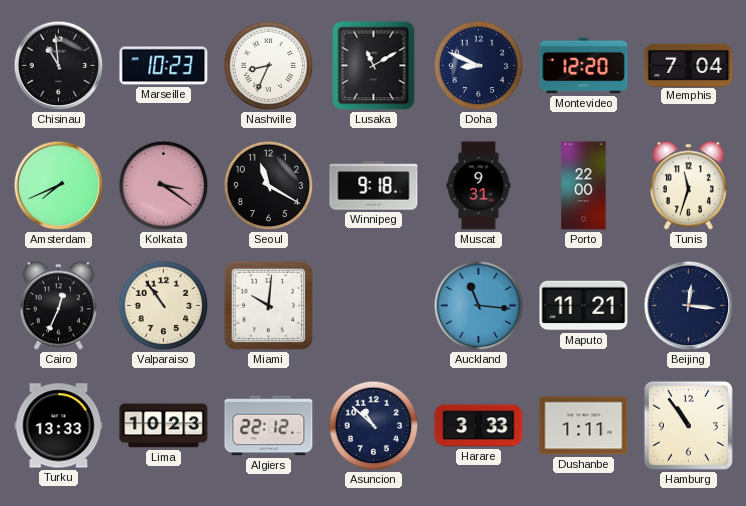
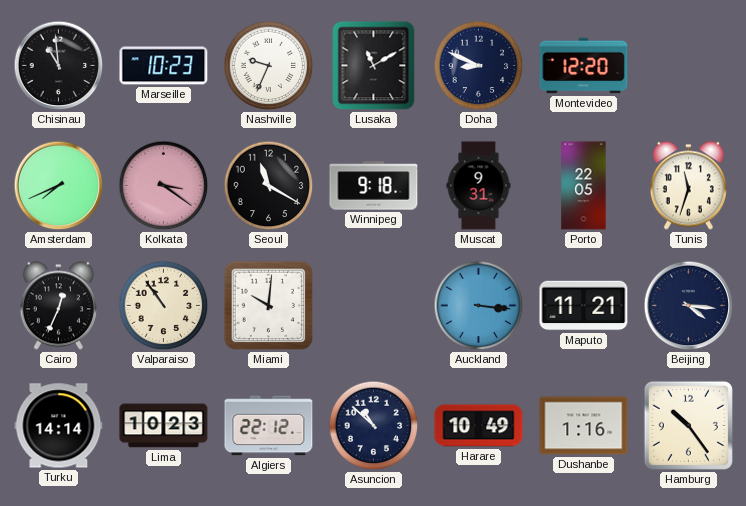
Nashville: 8:34 -> 9:34
Memphis: 7:04 -> none
Porto: 22:00 -> 22:05
Auckland: 11:16 -> 3:16
Beijing: 12:16 -> 4:16
Turku: 13:33 -> 14:14
Harare: 3:33 -> 10:49
Dushanbe: 1:11 -> 1:16
Hamburg: 10:54 -> 10:24
